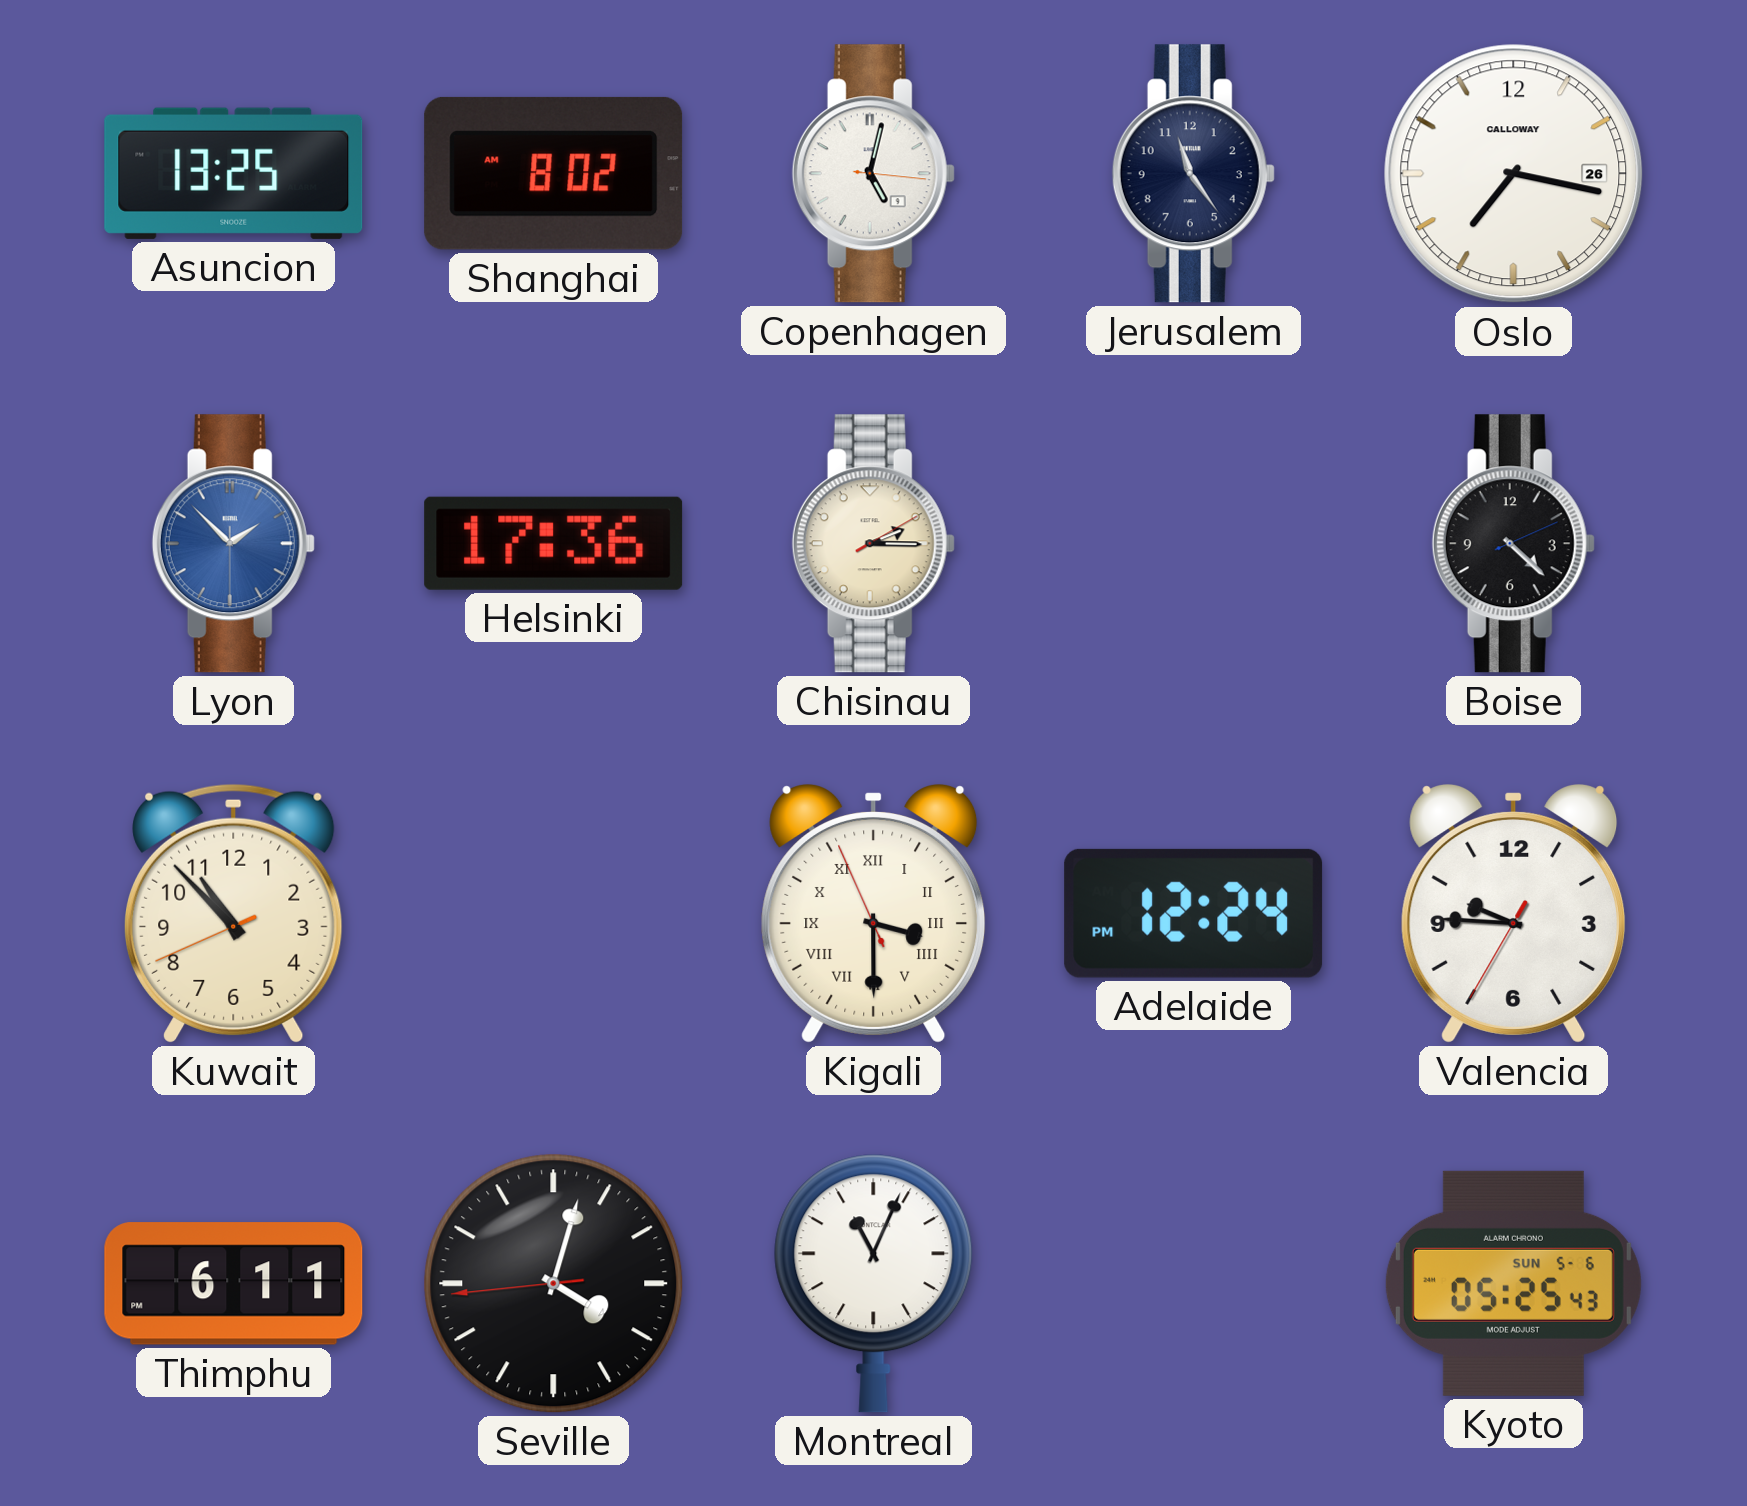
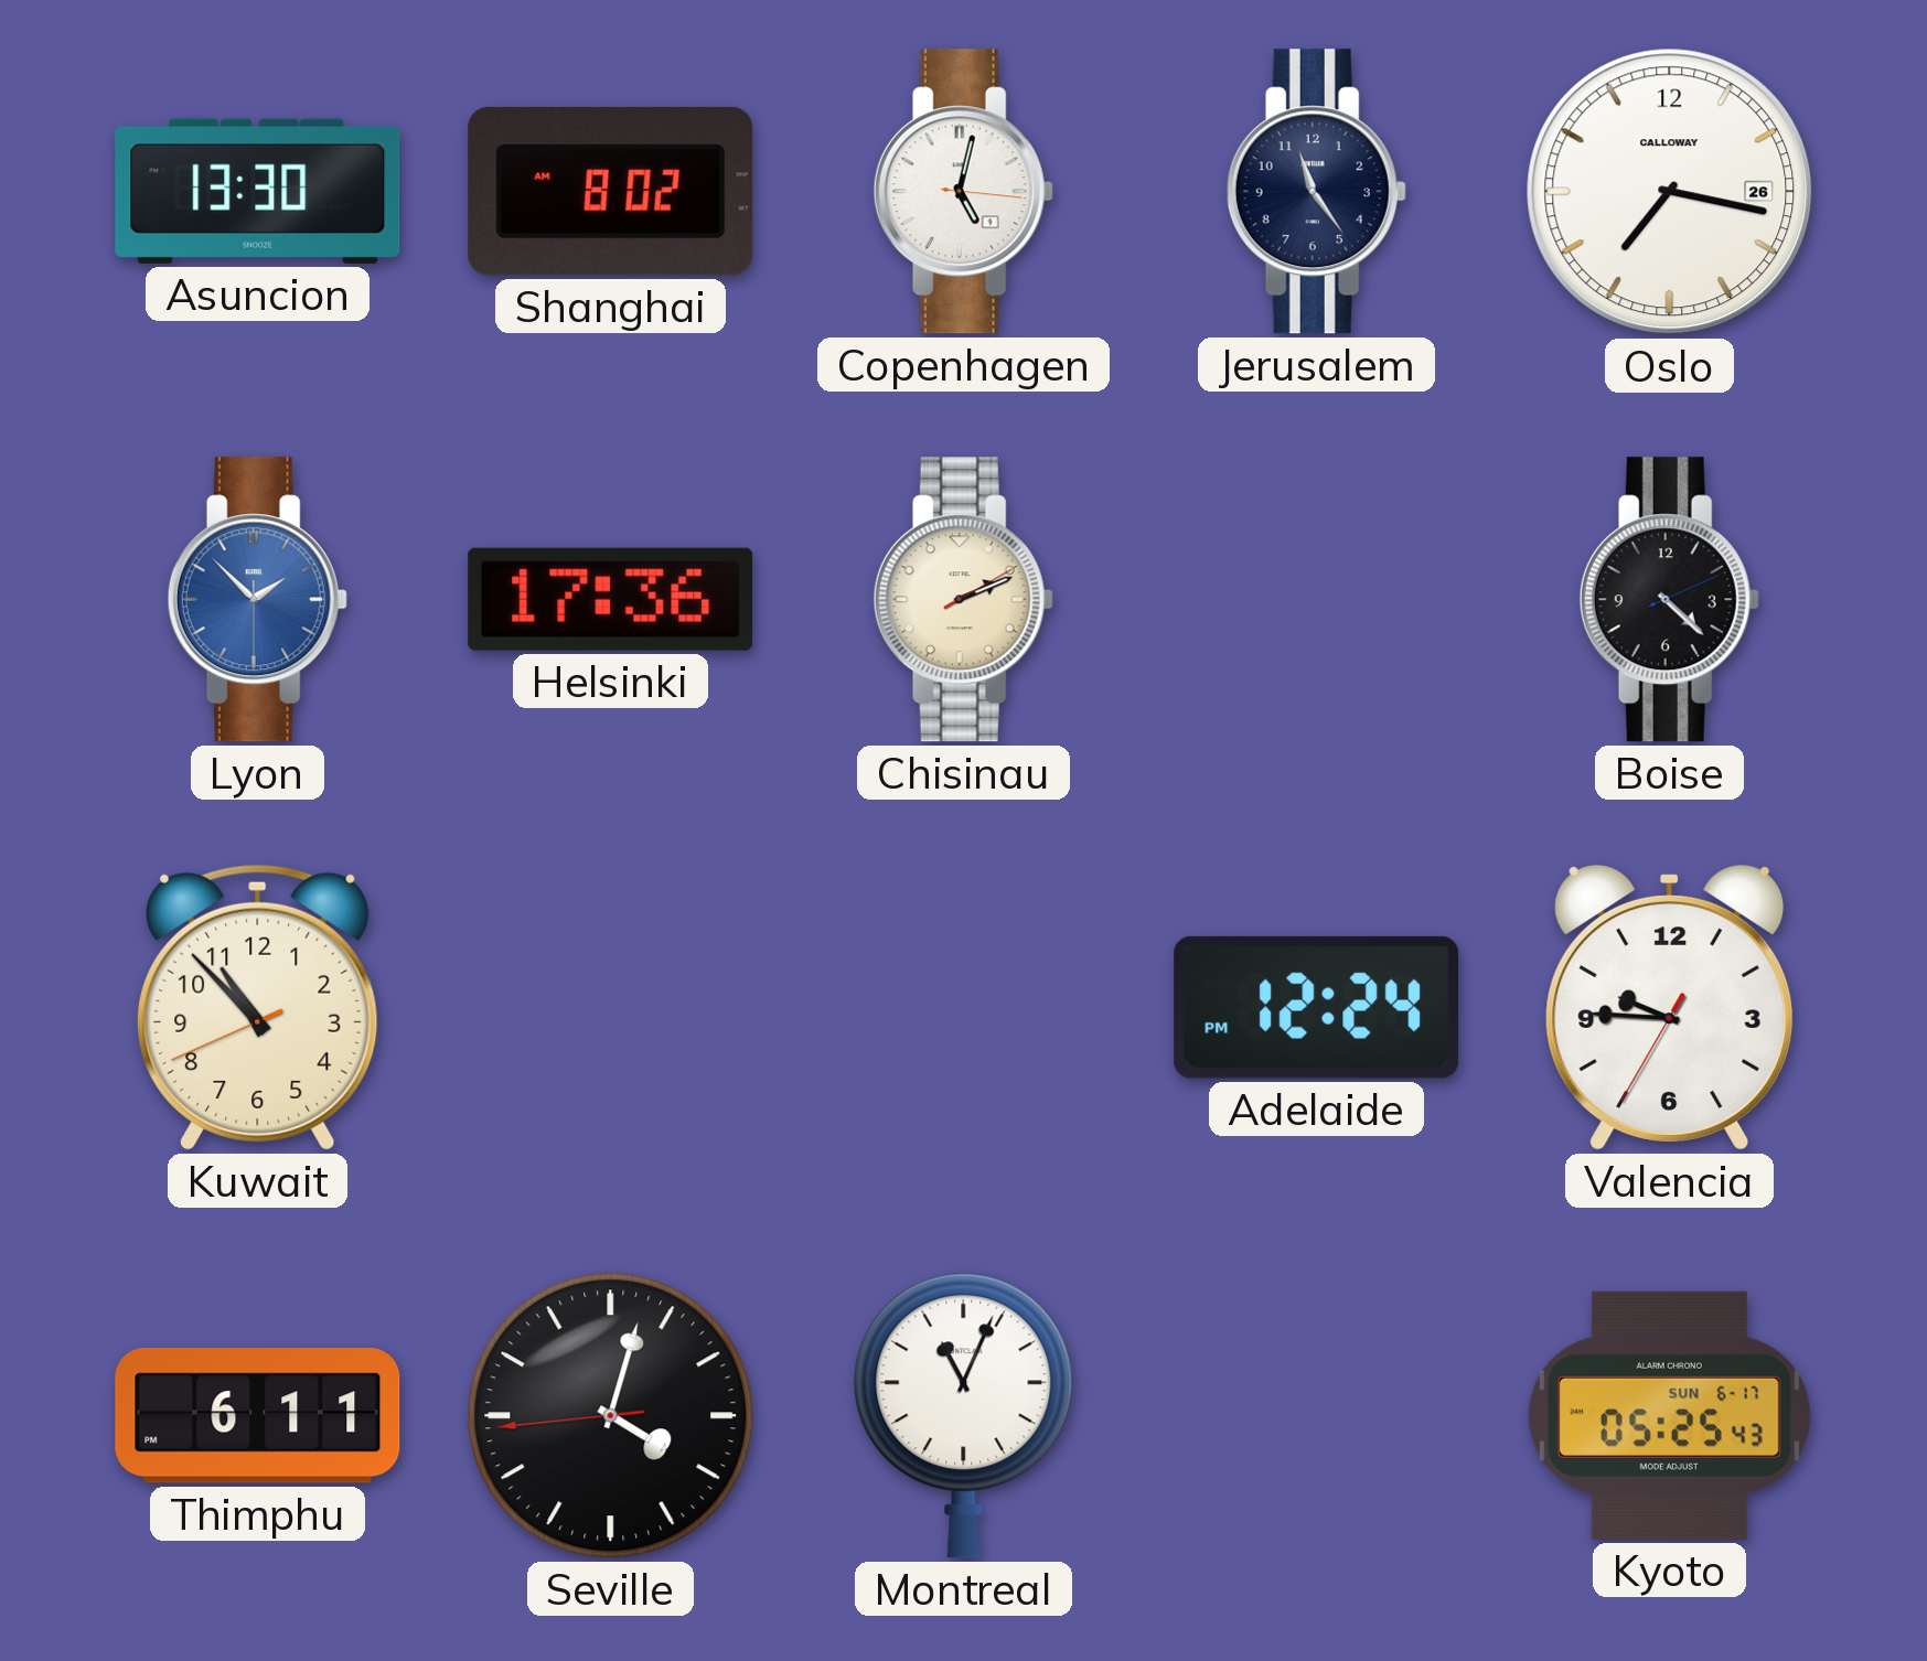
Asuncion: 13:25 -> 13:30
Chisinau: 2:15 -> 2:11
Kigali: 3:29 -> none
Kyoto date: SUN 5-6 -> SUN 6-17
